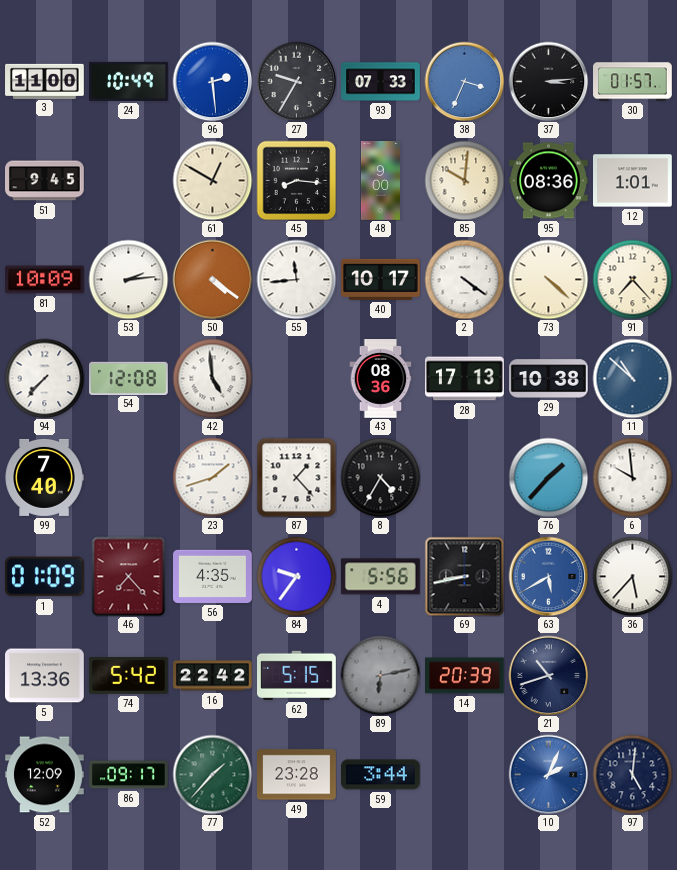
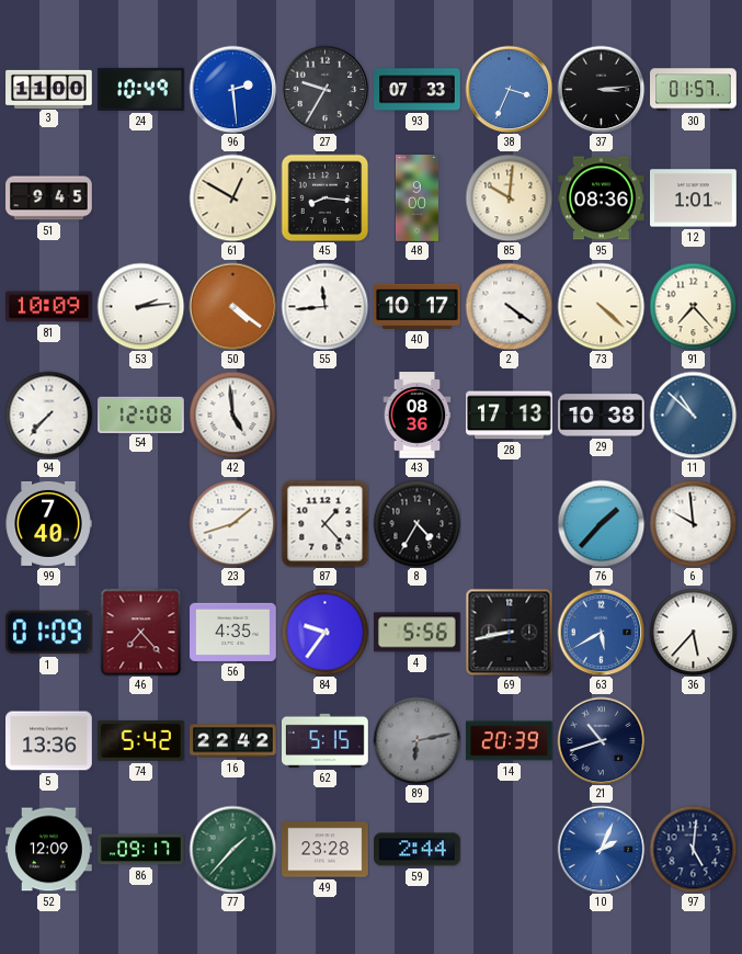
59: 3:44 -> 2:44
